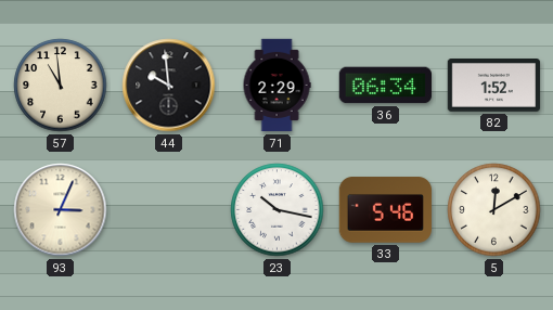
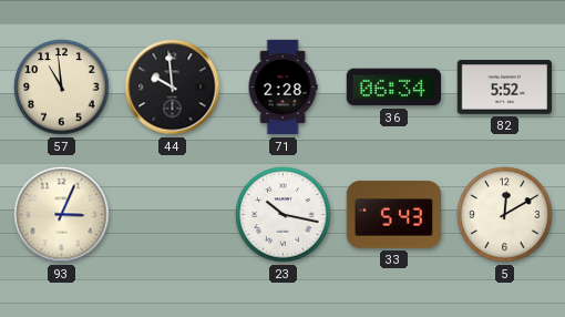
71: 2:29 -> 2:28
82: 1:52 -> 5:52
33: 5:46 -> 5:43
